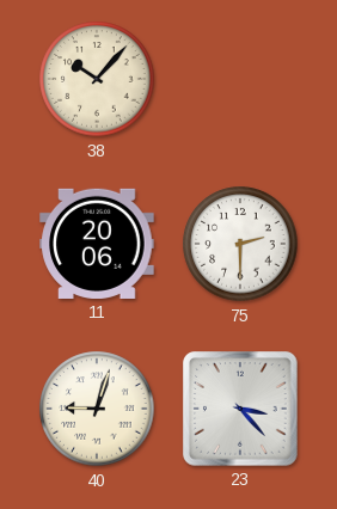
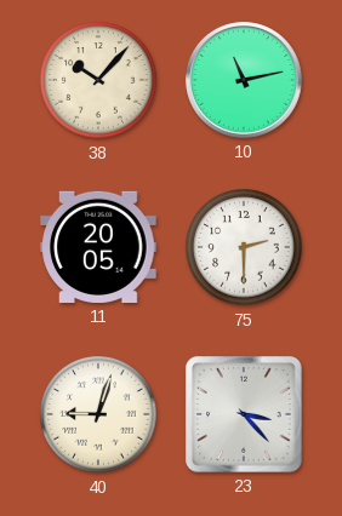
10: none -> 11:13
11: 20:06 -> 20:05
